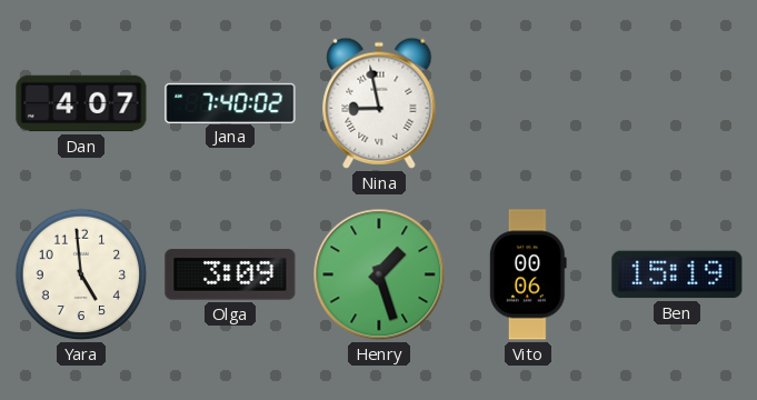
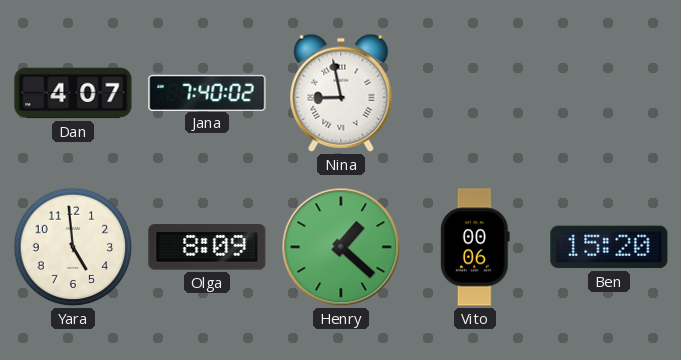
Olga: 3:09 -> 8:09
Henry: 1:27 -> 1:22
Ben: 15:19 -> 15:20
